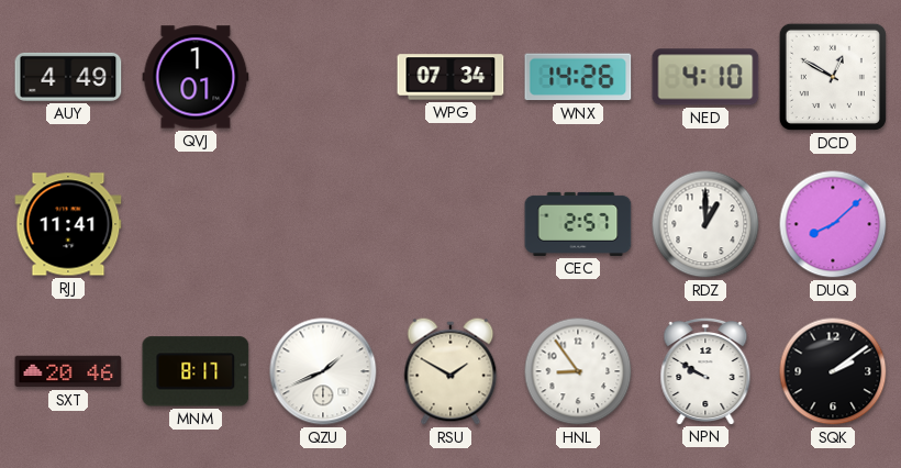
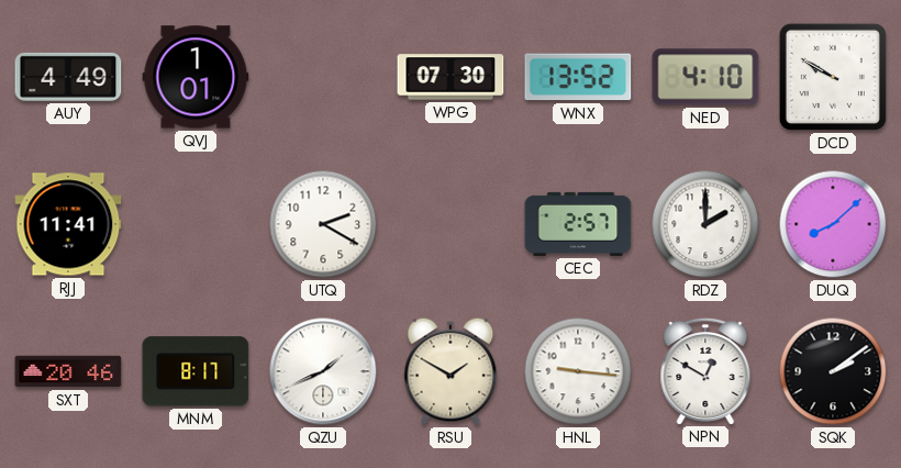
WPG: 07:34 -> 07:30
WNX: 14:26 -> 13:52
DCD: 12:50 -> 9:50
UTQ: none -> 2:20
RDZ: 1:00 -> 2:00
HNL: 8:54 -> 9:16
NPN: 9:50 -> 12:50
